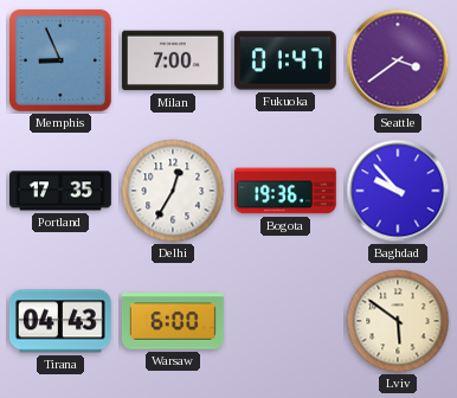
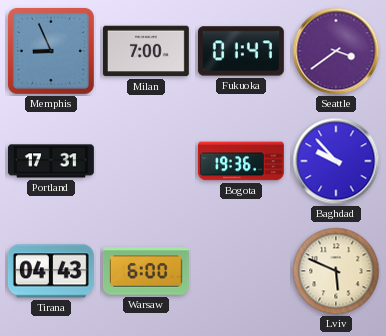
Portland: 17:35 -> 17:31
Delhi: 12:35 -> none
Lviv: 5:51 -> 5:49
